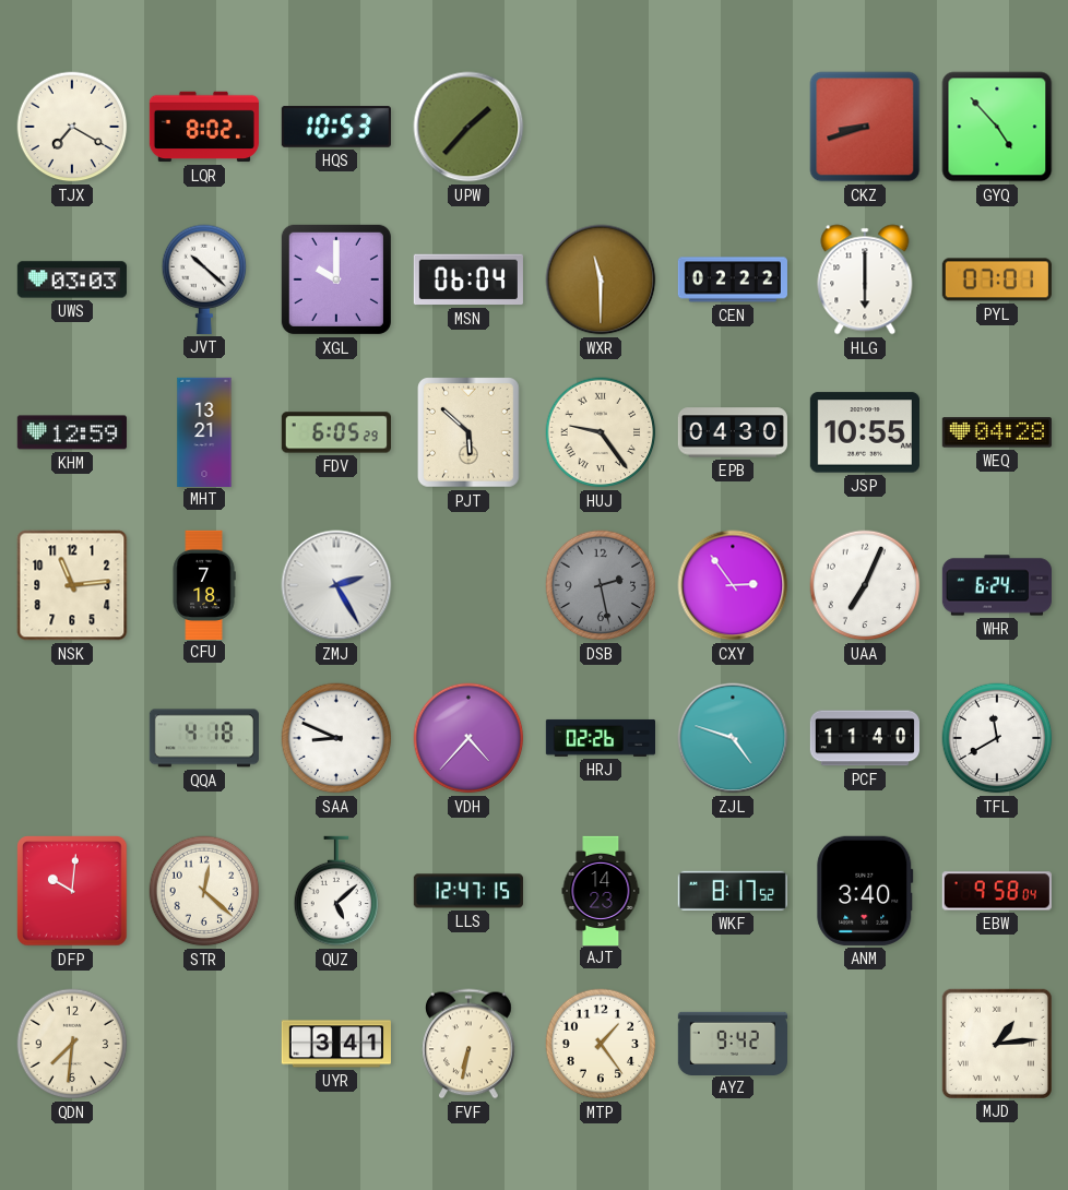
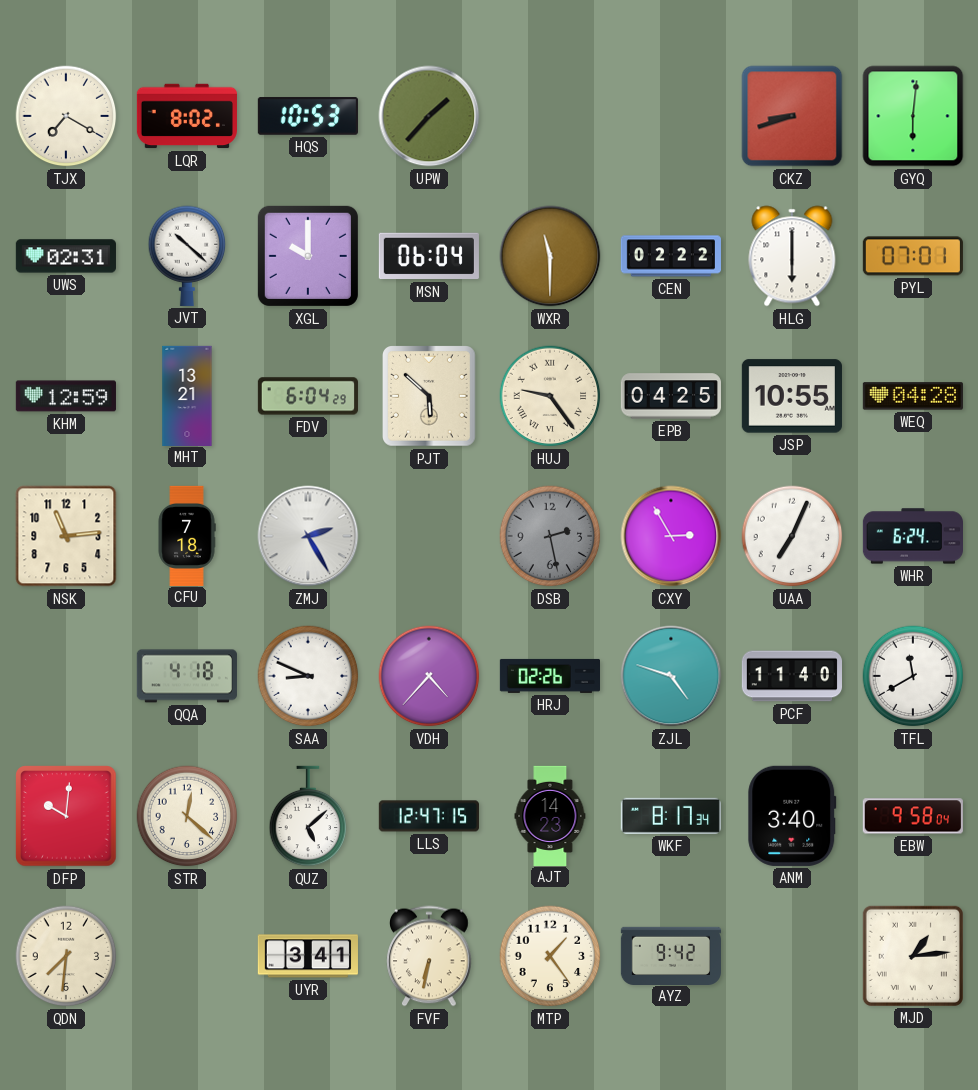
GYQ: 4:53 -> 6:01
UWS: 03:03 -> 02:31
FDV: 6:05 -> 6:04
EPB: 04:30 -> 04:25
CXY: 2:54 -> 2:55
WKF: 8:17:52 -> 8:17:34
